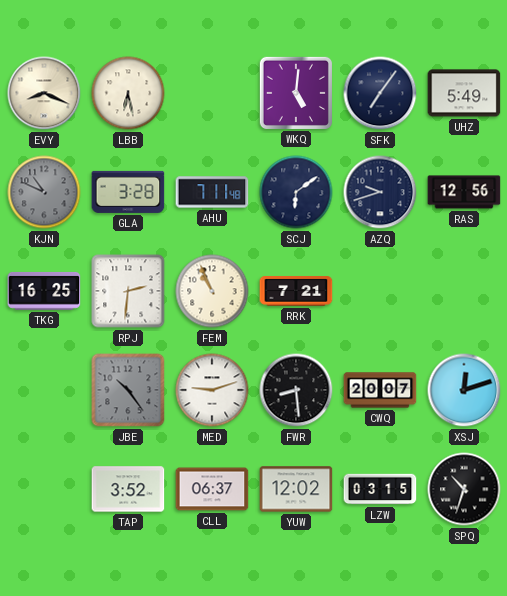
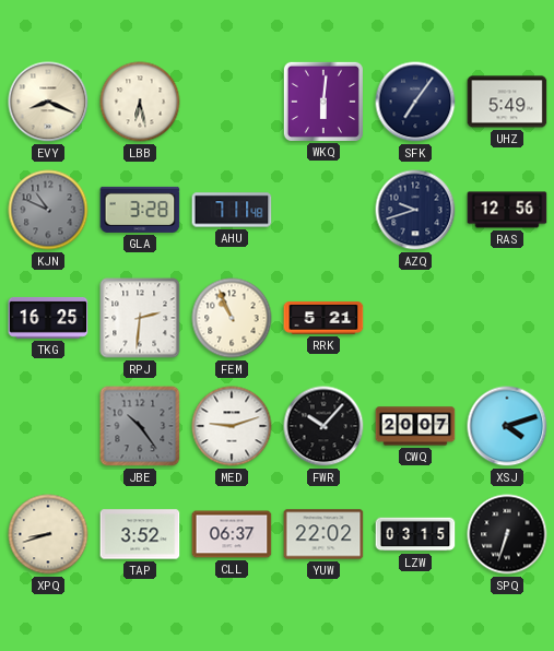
WKQ: 5:01 -> 6:01
SCJ: 6:09 -> none
RRK: 7:21 -> 5:21
FWR: 8:29 -> 10:07
XSJ: 12:12 -> 4:12
XPQ: none -> 8:42
YUW: 12:02 -> 22:02
SPQ: 10:33 -> 6:33
